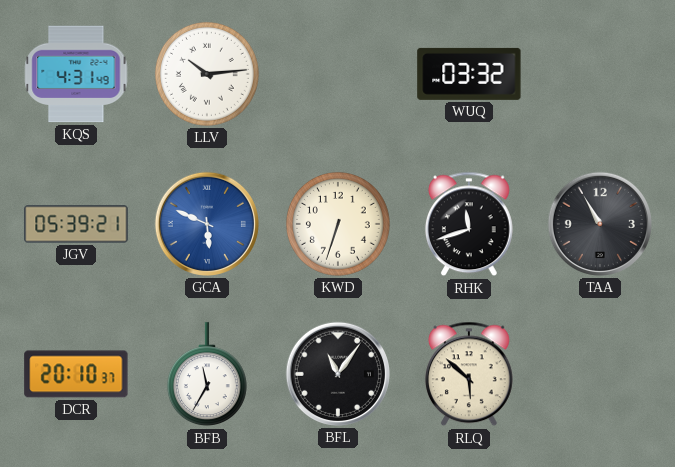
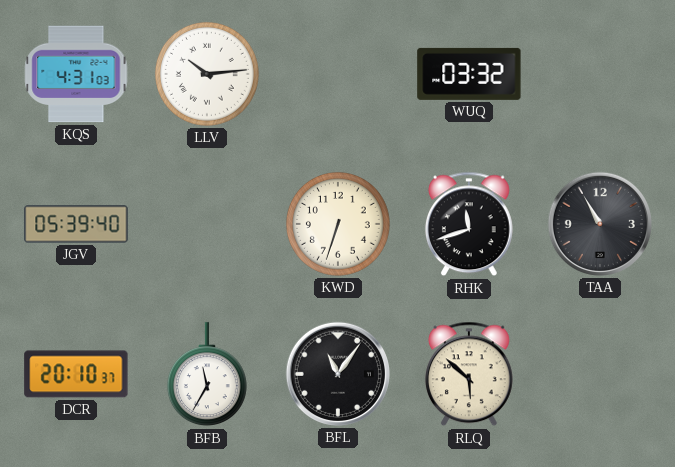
KQS: 4:31:49 -> 4:31:03
JGV: 05:39:21 -> 05:39:40
GCA: 5:49 -> none
